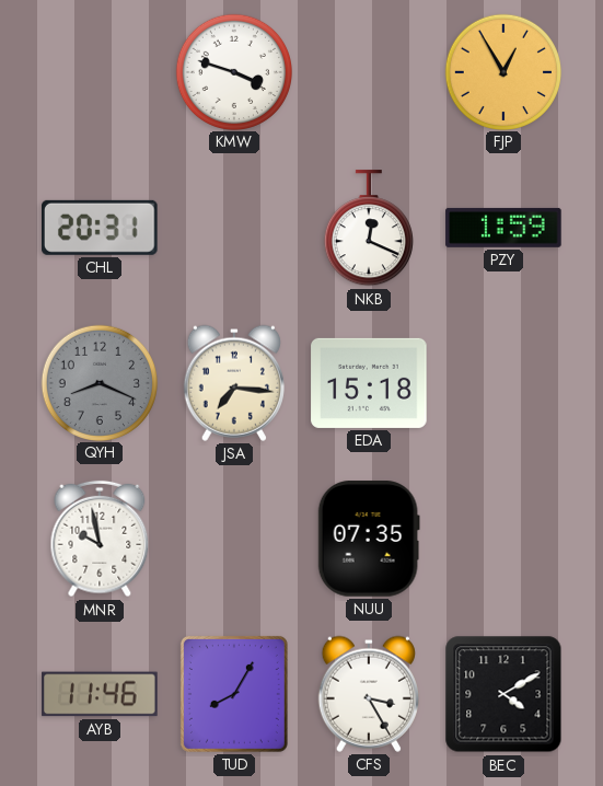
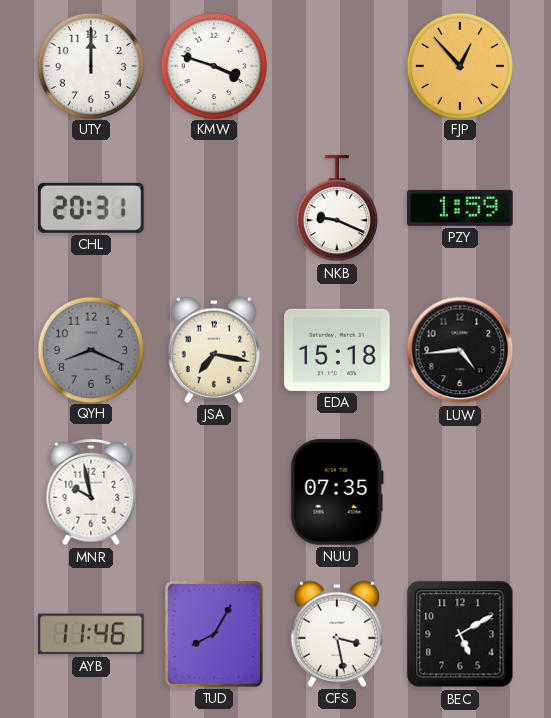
UTY: none -> 12:00
FJP: 12:55 -> 12:53
NKB: 12:19 -> 9:19
JSA: 7:16 -> 7:17
LUW: none -> 4:44
CFS: 3:25 -> 3:28
BEC: 4:10 -> 5:10
